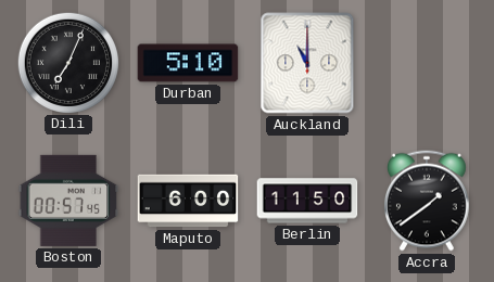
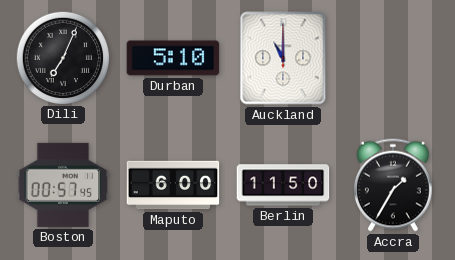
Accra: 1:39 -> 1:35
